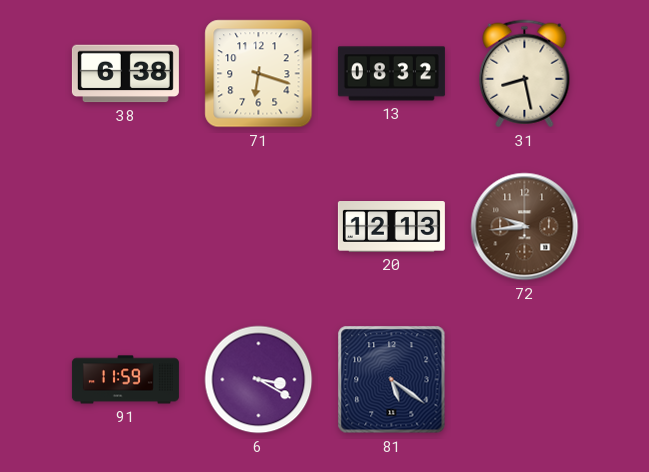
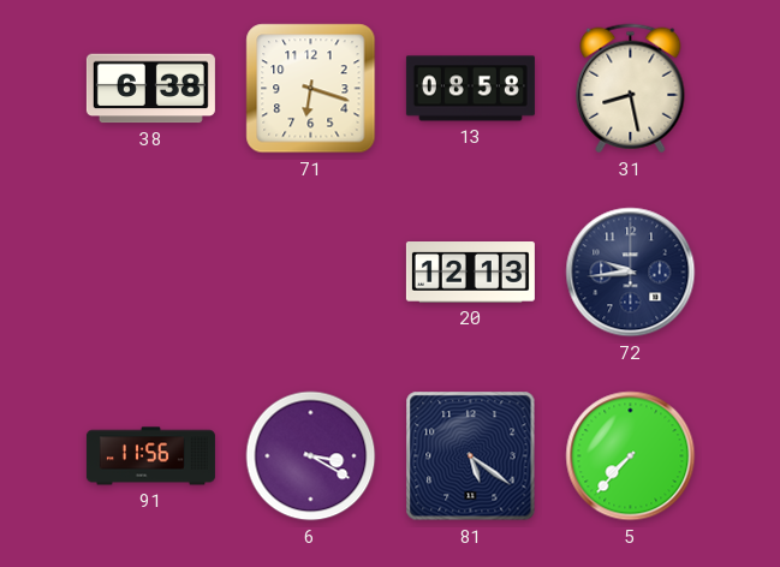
13: 08:32 -> 08:58
72 dial: brown -> navy
91: 11:59 -> 11:56
5: none -> 7:37
